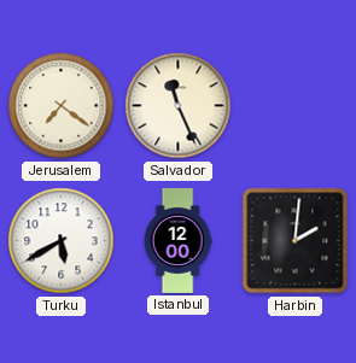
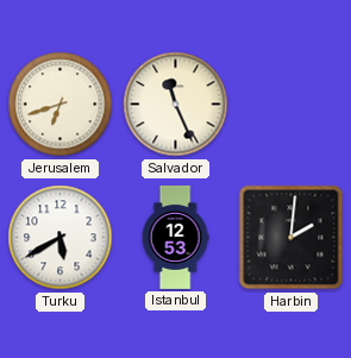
Jerusalem: 7:21 -> 6:42
Istanbul: 12:00 -> 12:53
